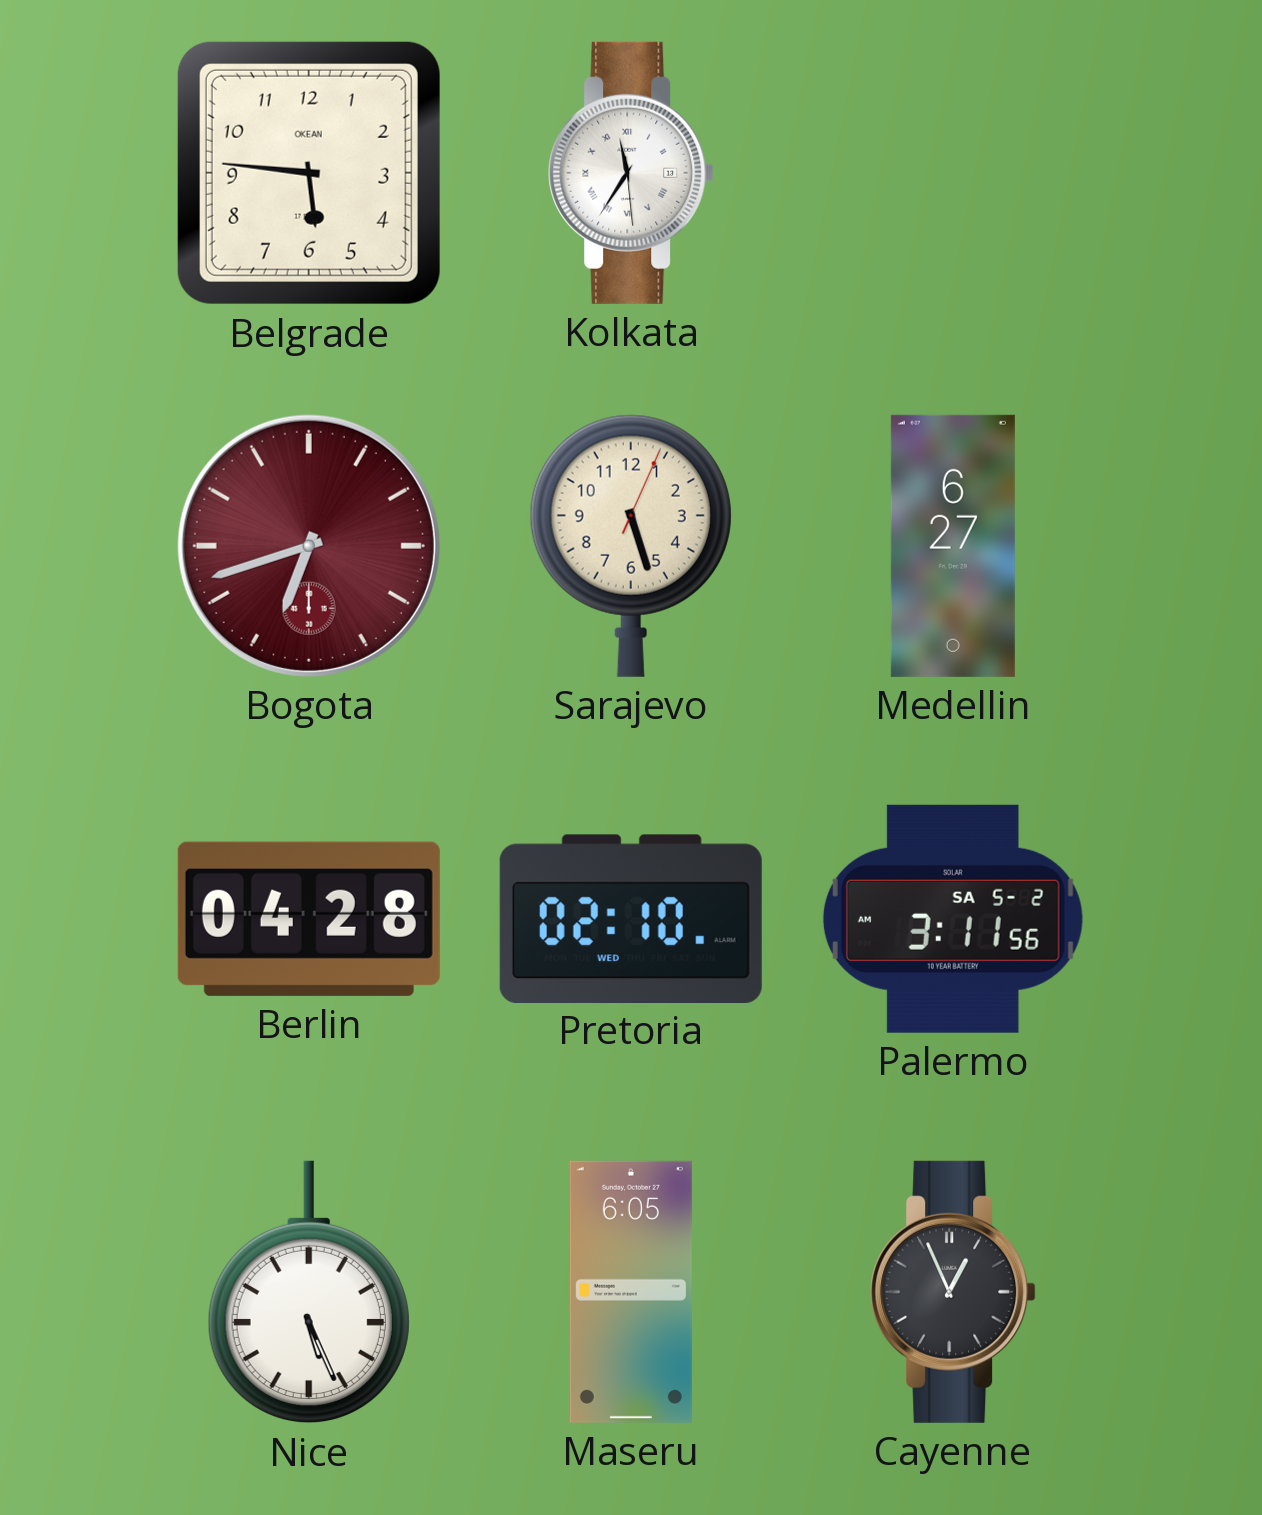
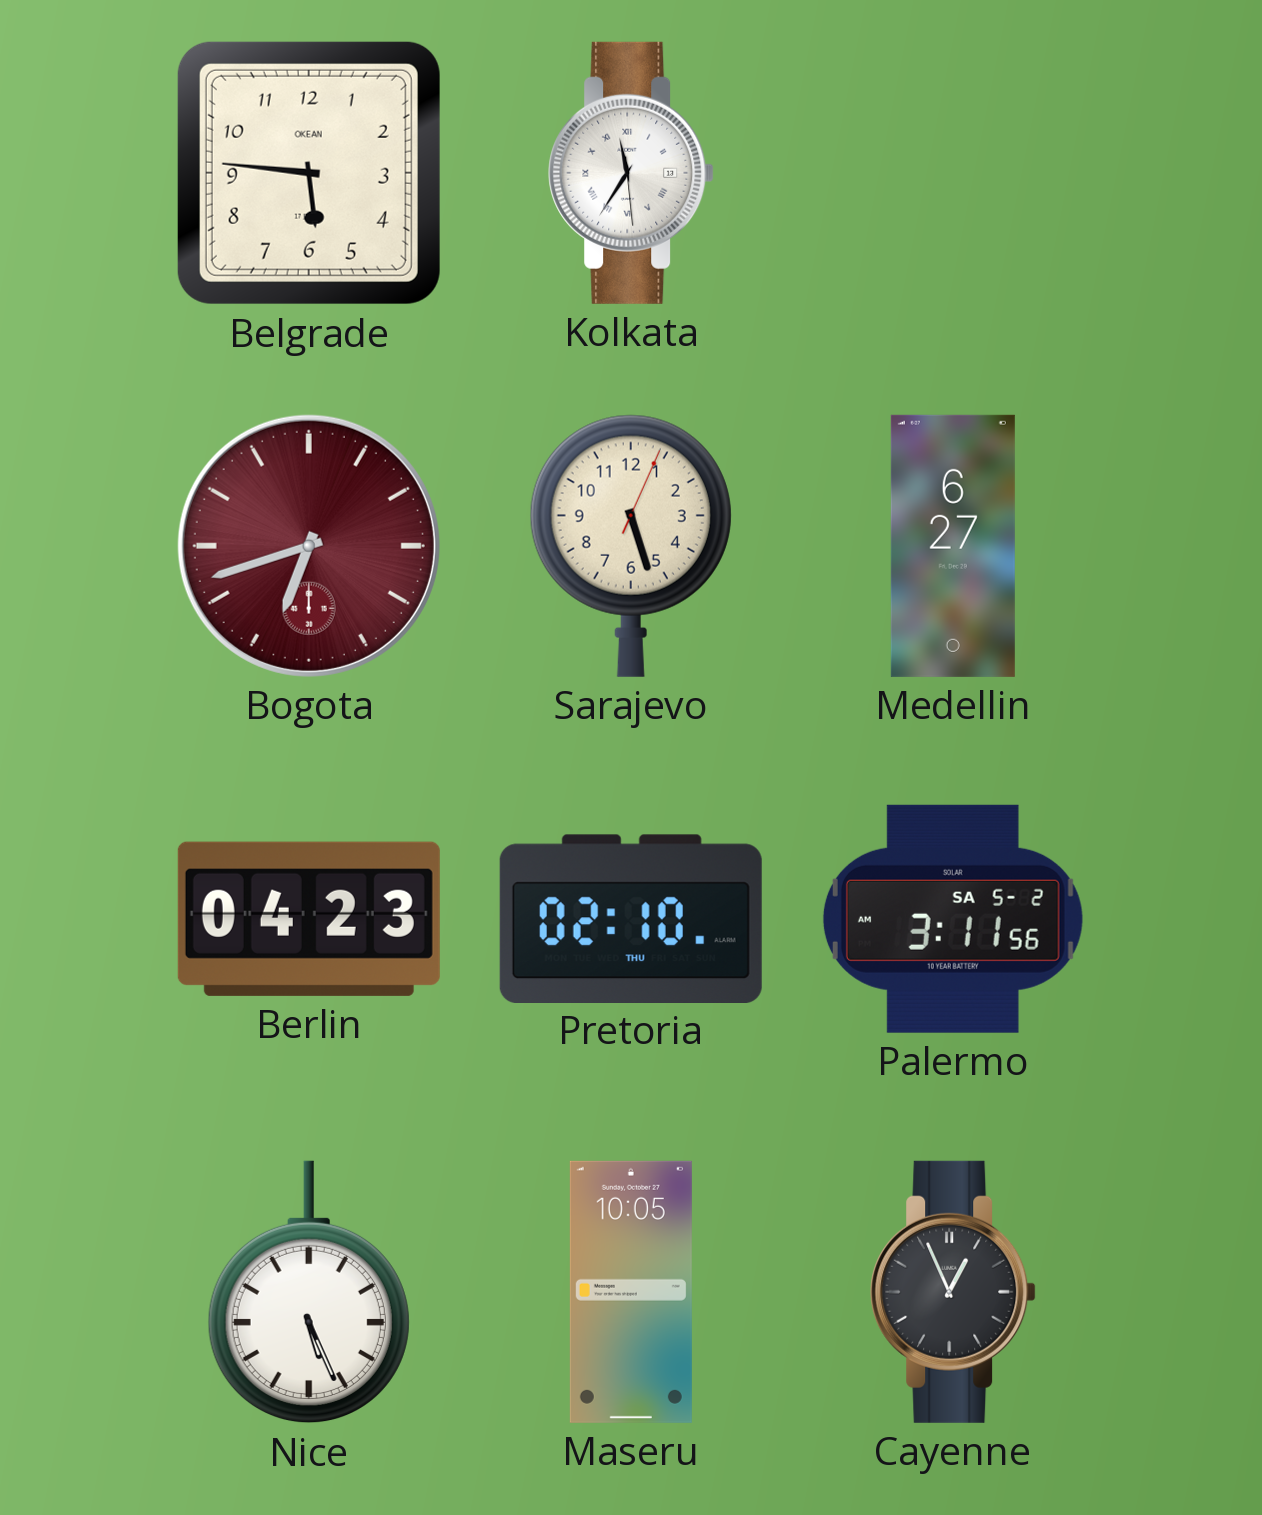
Berlin: 04:28 -> 04:23
Pretoria date: WED -> THU
Maseru: 6:05 -> 10:05
